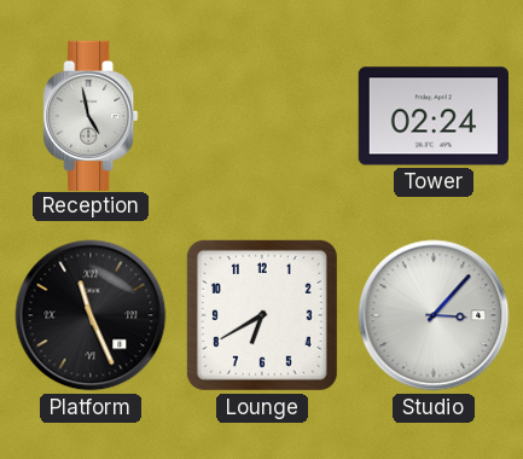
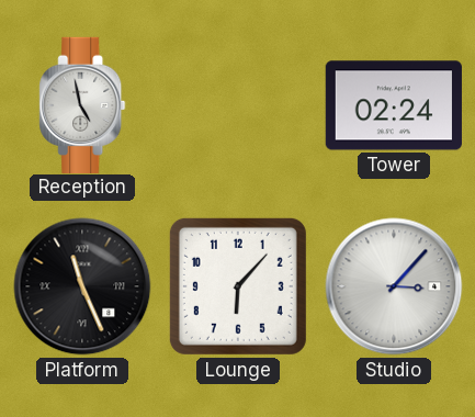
Lounge: 6:40 -> 6:07
